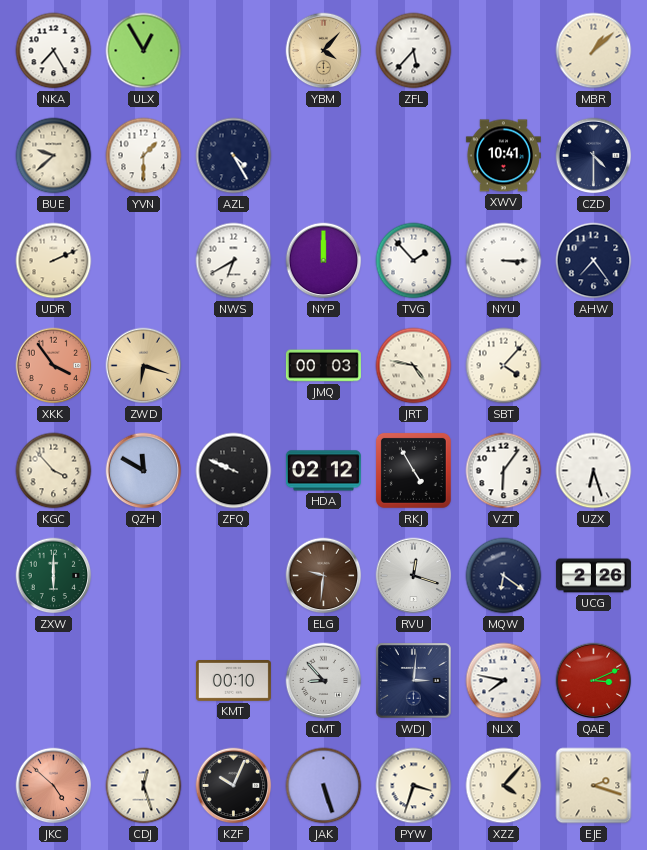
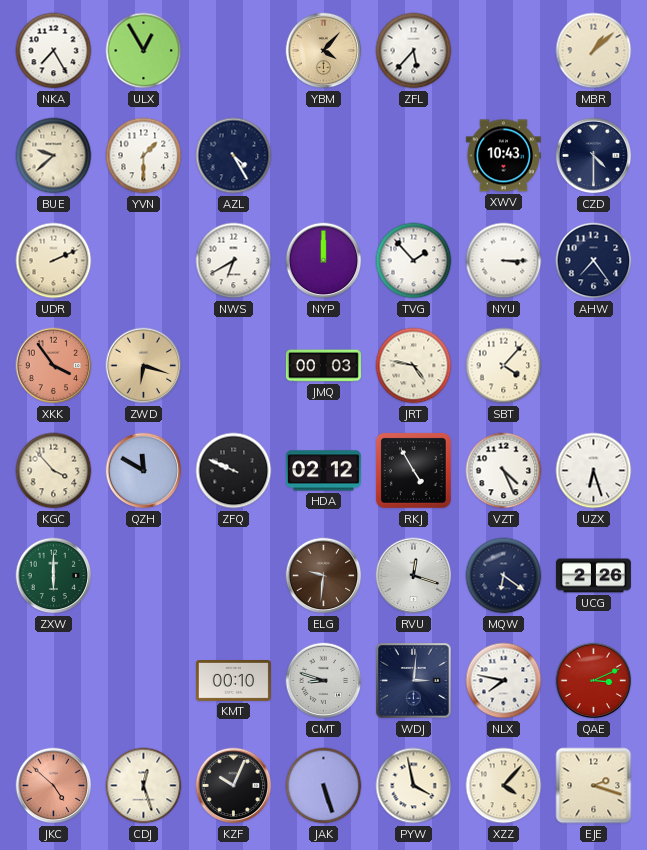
XWV: 10:41 -> 10:43
VZT: 6:06 -> 4:26
CMT: 8:53 -> 8:48
PYW: 3:33 -> 3:58
